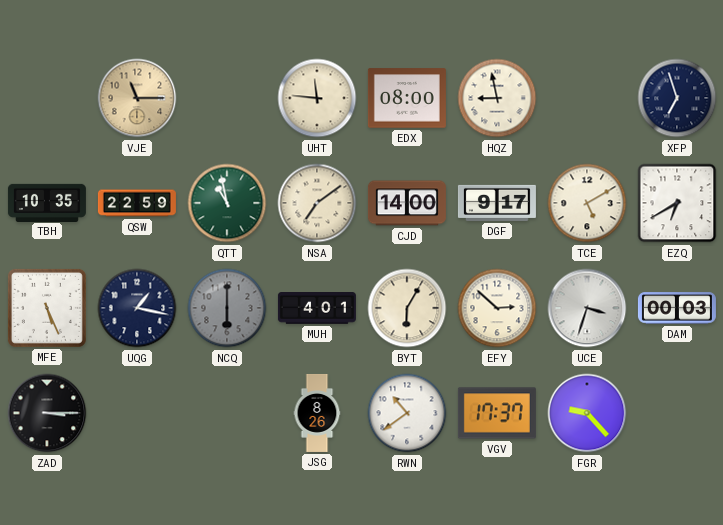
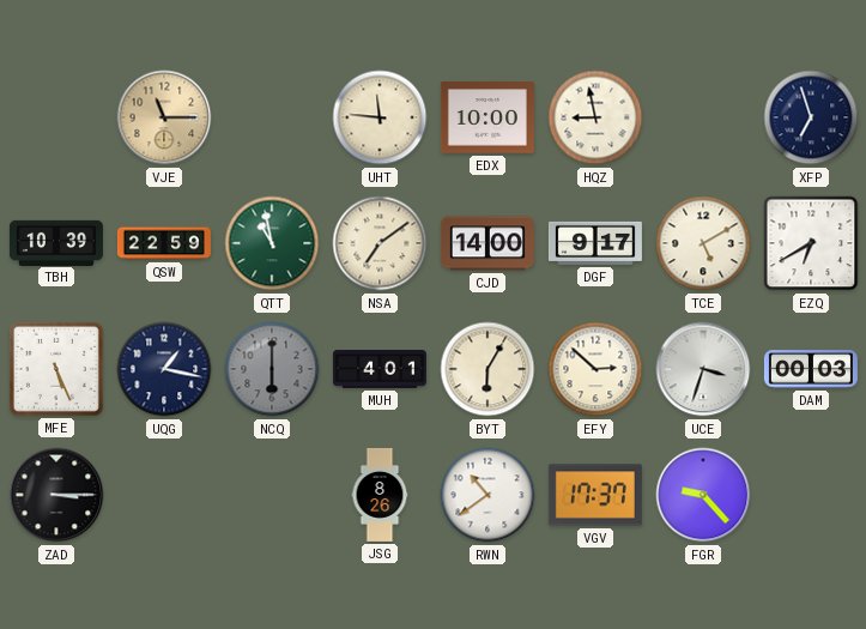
EDX: 08:00 -> 10:00
TBH: 10:35 -> 10:39
